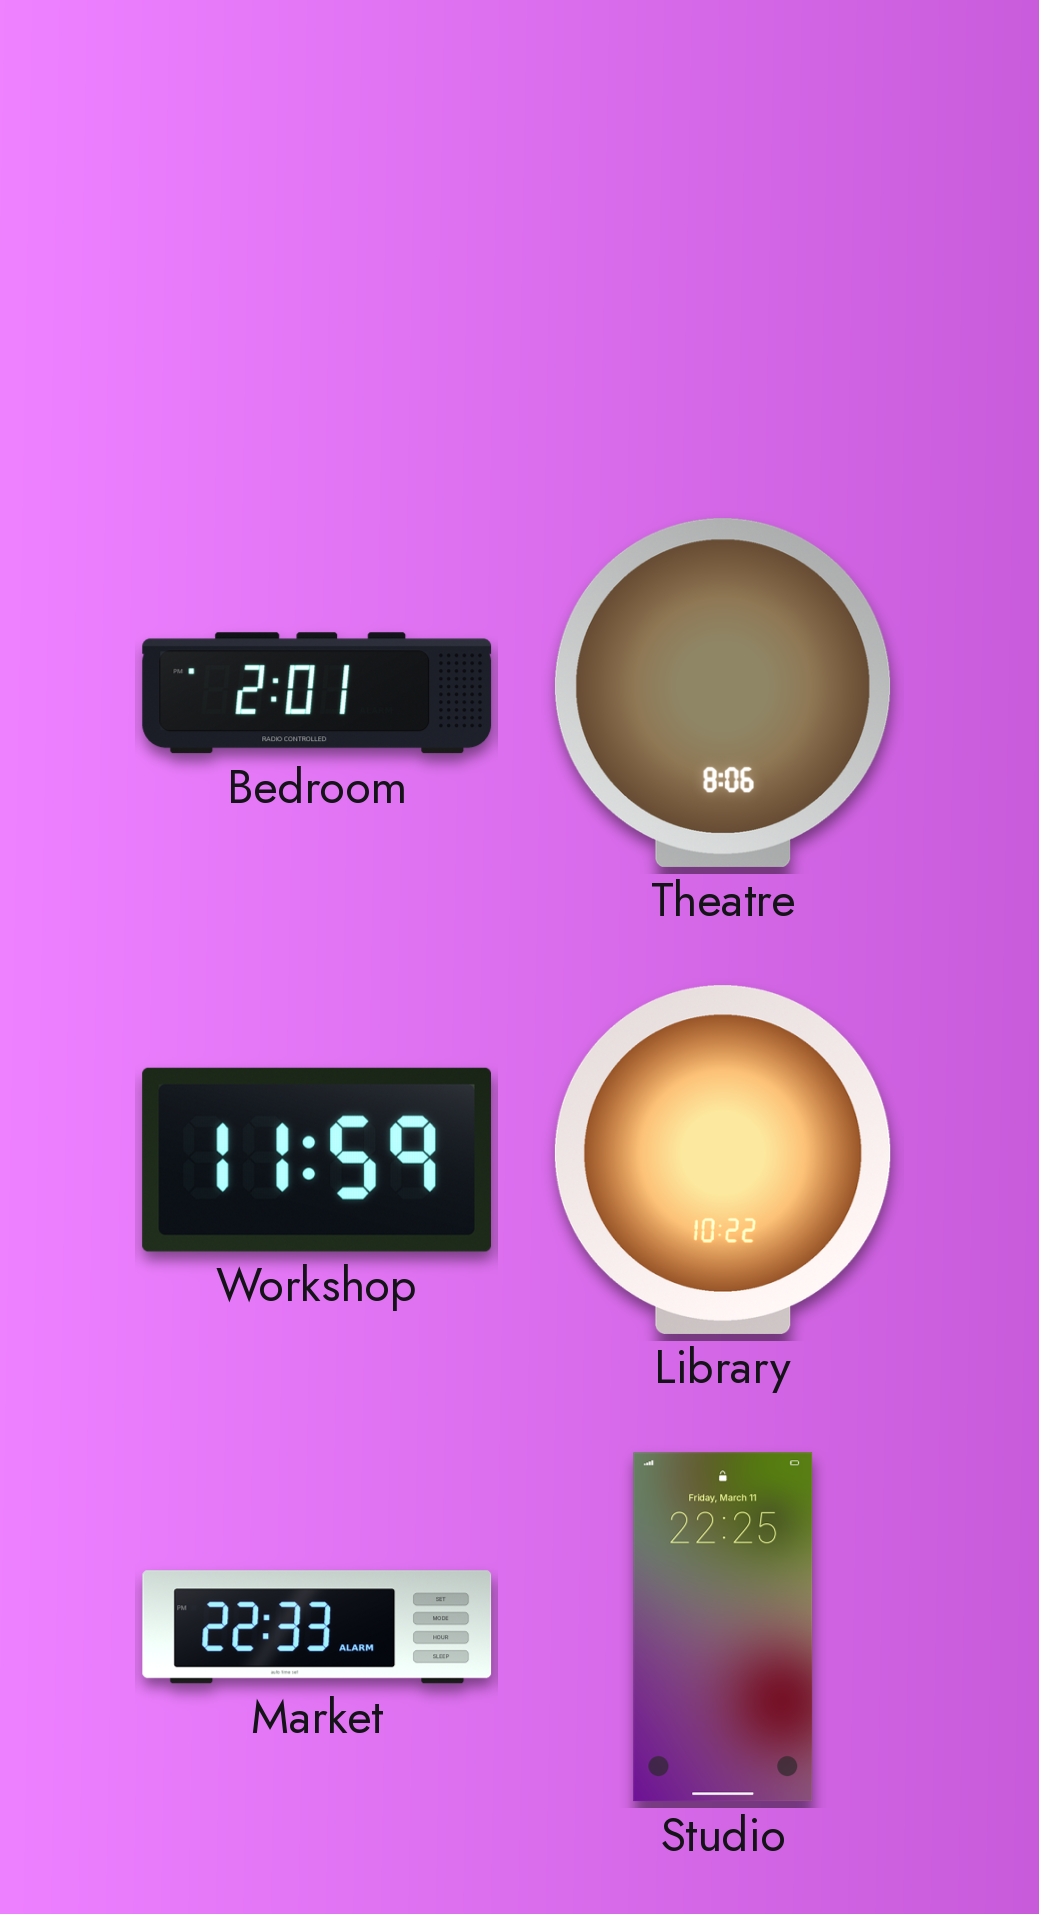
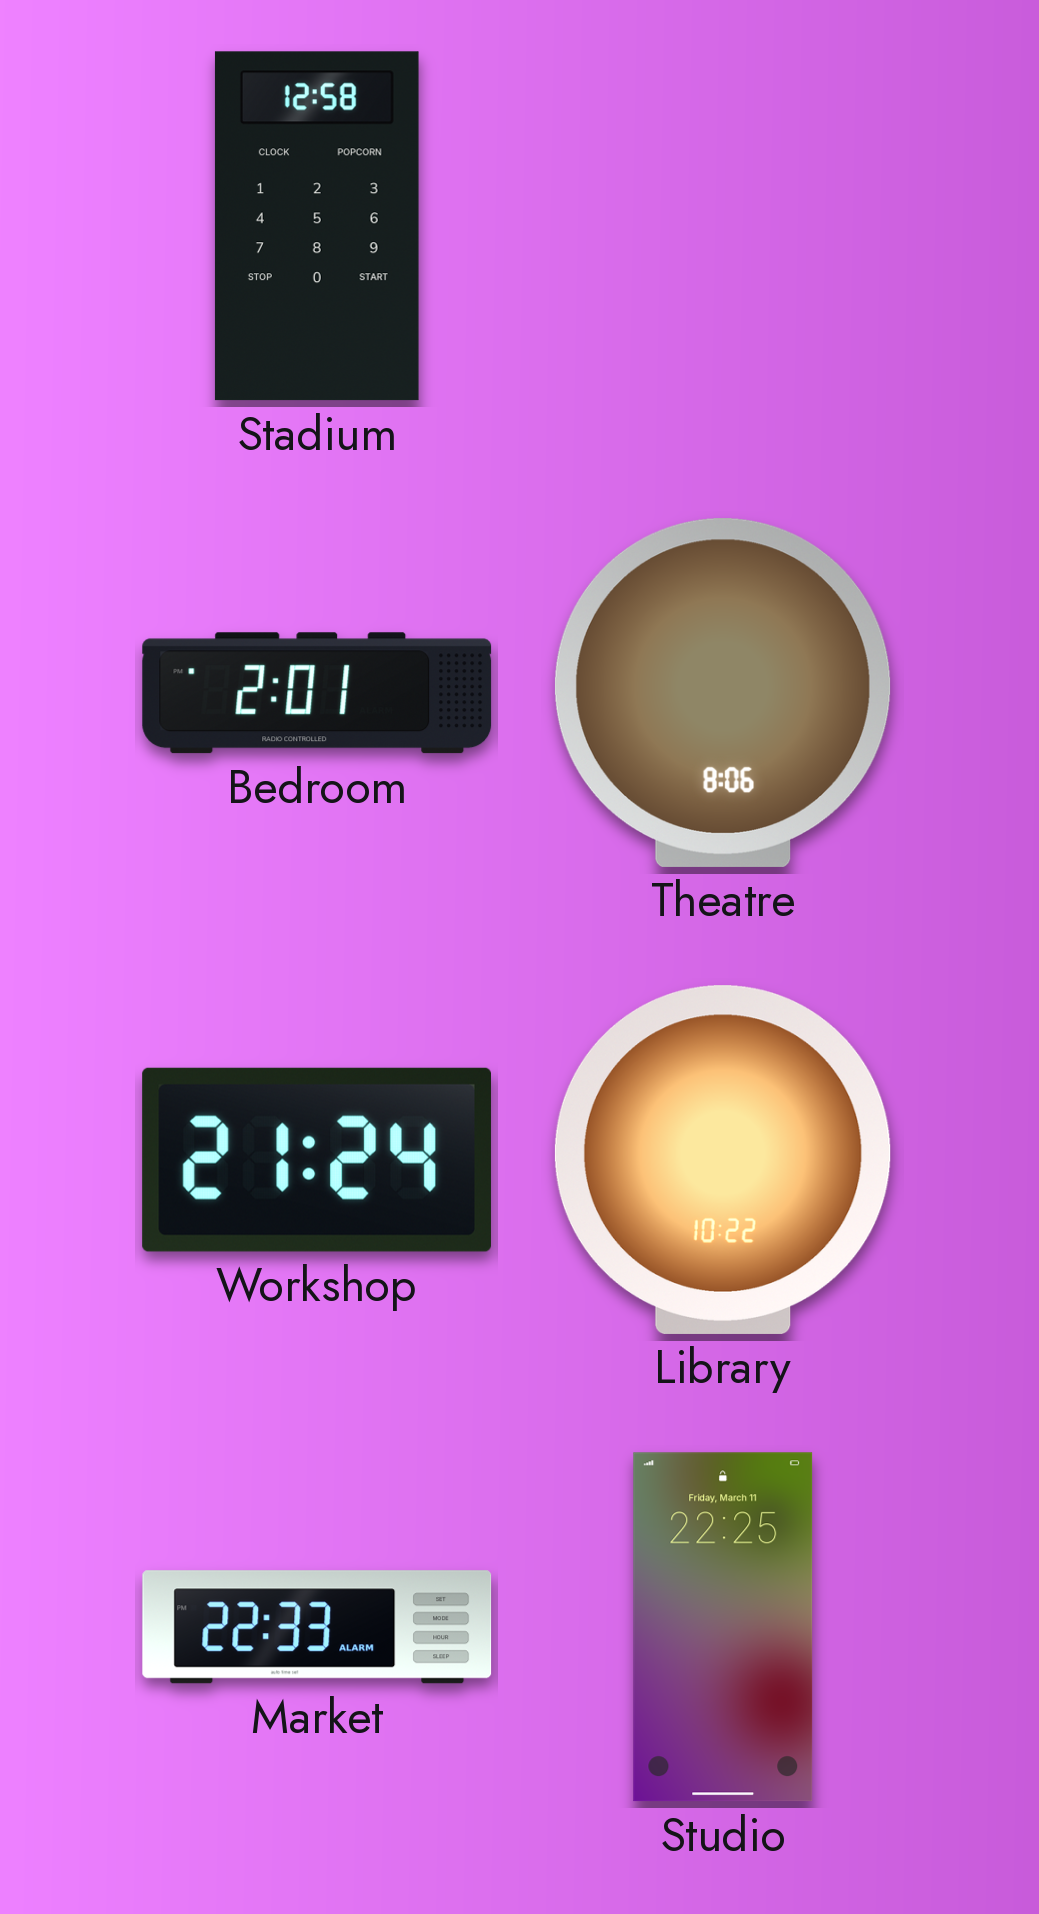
Stadium: none -> 12:58
Workshop: 11:59 -> 21:24
